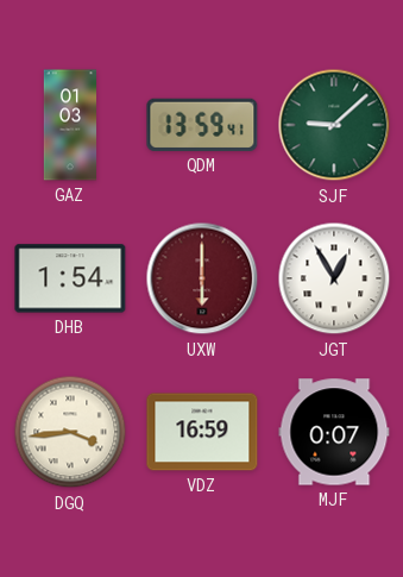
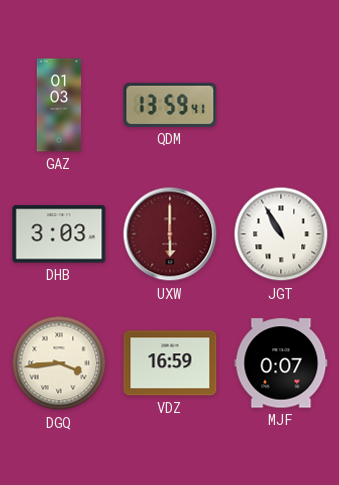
SJF: 9:08 -> none
DHB: 1:54 -> 3:03
JGT: 12:55 -> 10:55
